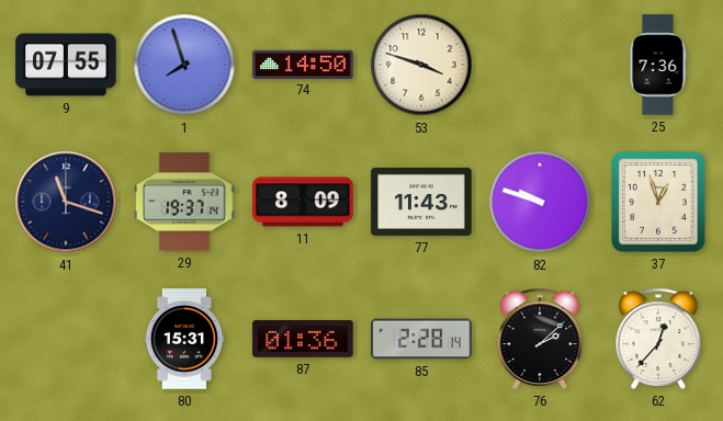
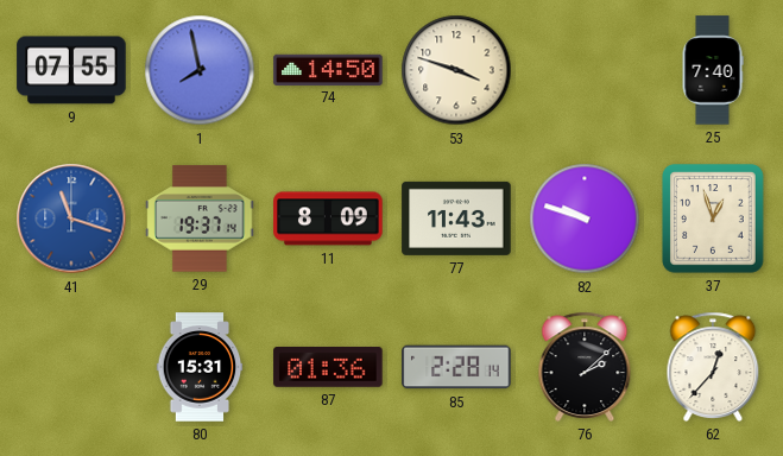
1: 7:57 -> 7:58
25: 7:36 -> 7:40
41 dial: navy -> blue
